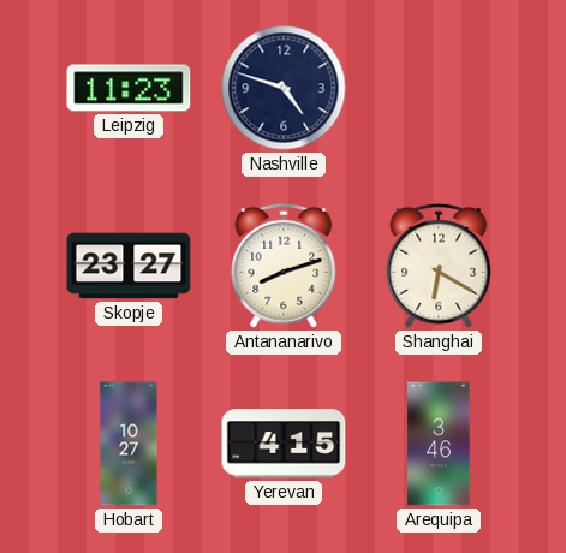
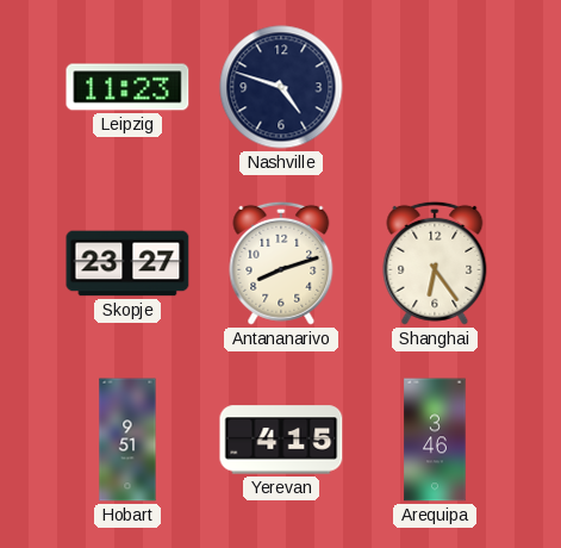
Shanghai: 6:20 -> 6:24
Hobart: 10:27 -> 9:51
